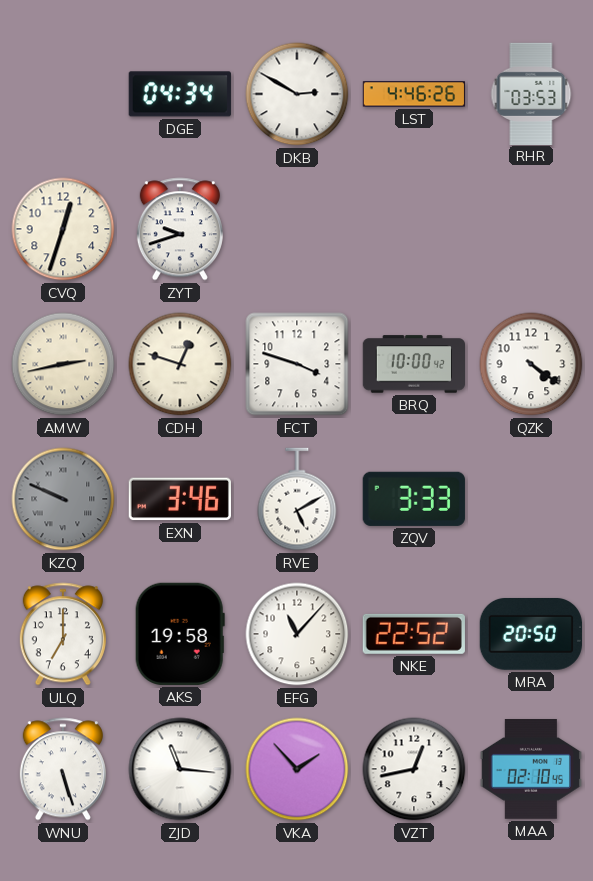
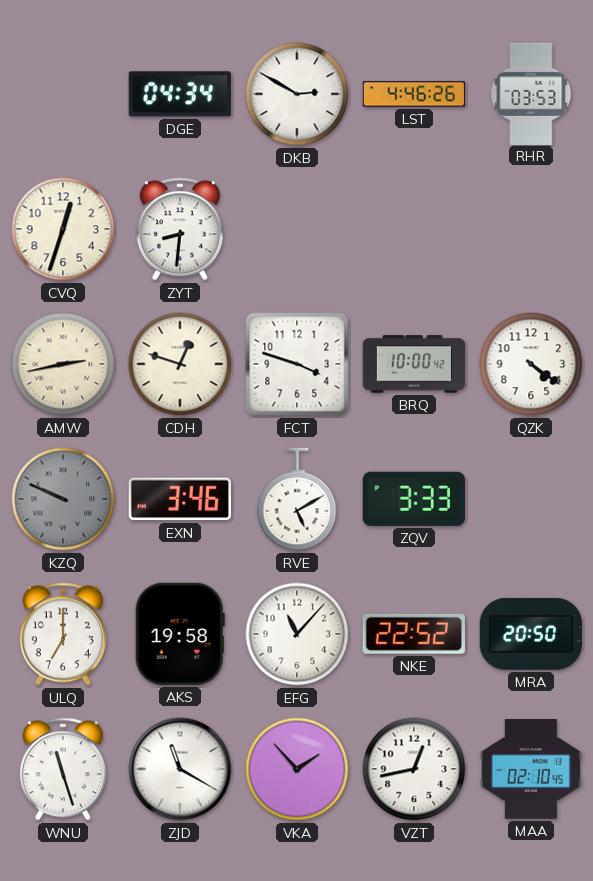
ZYT: 9:42 -> 8:31
WNU: 5:27 -> 11:27
ZJD: 11:16 -> 11:20
